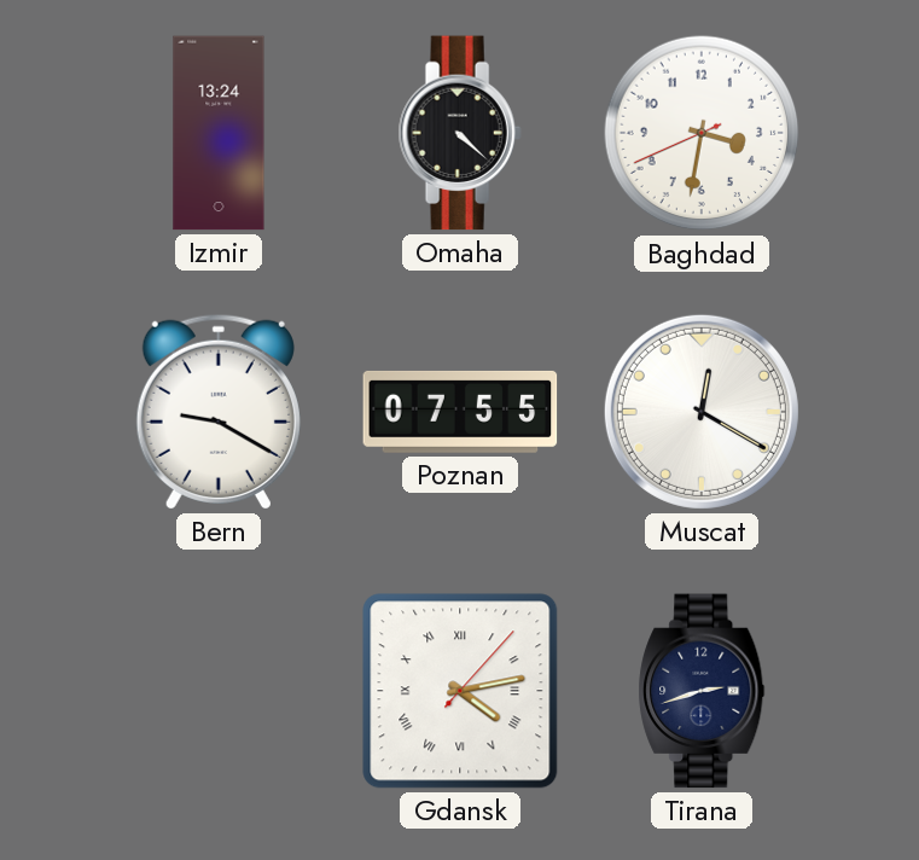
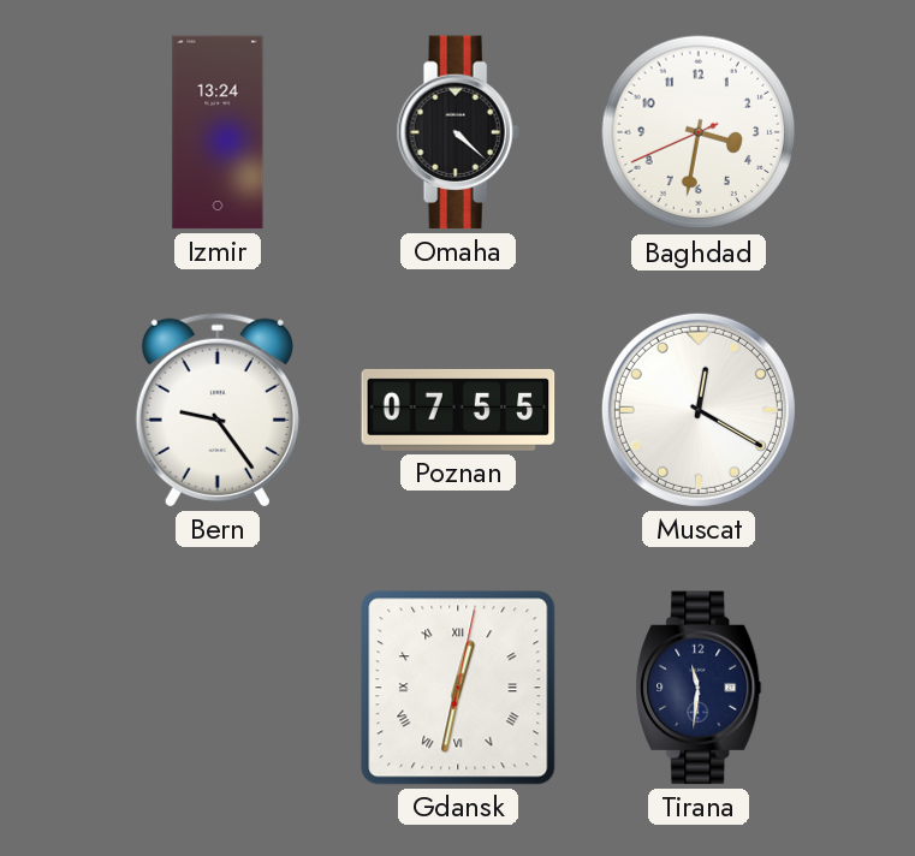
Bern: 9:20 -> 9:24
Gdansk: 4:13 -> 12:32
Tirana: 2:42 -> 11:31
